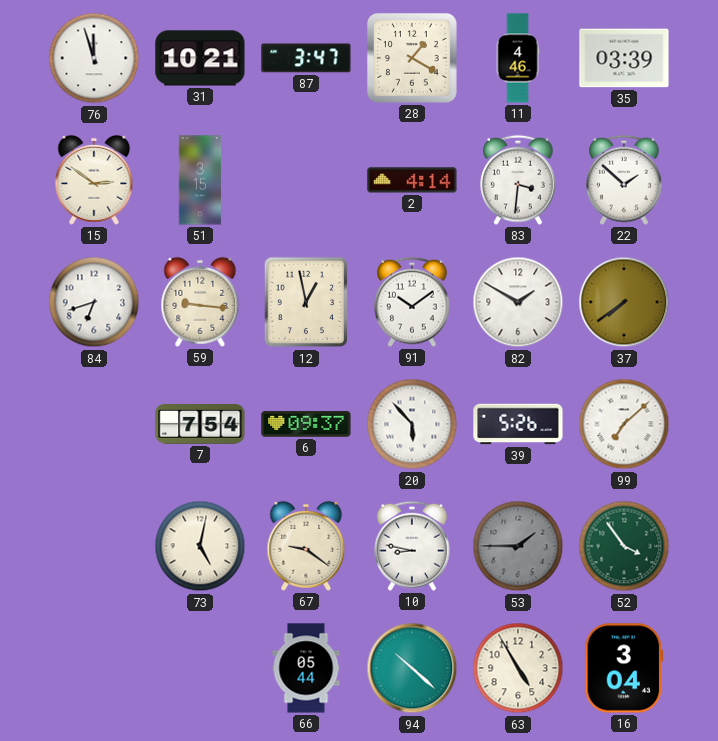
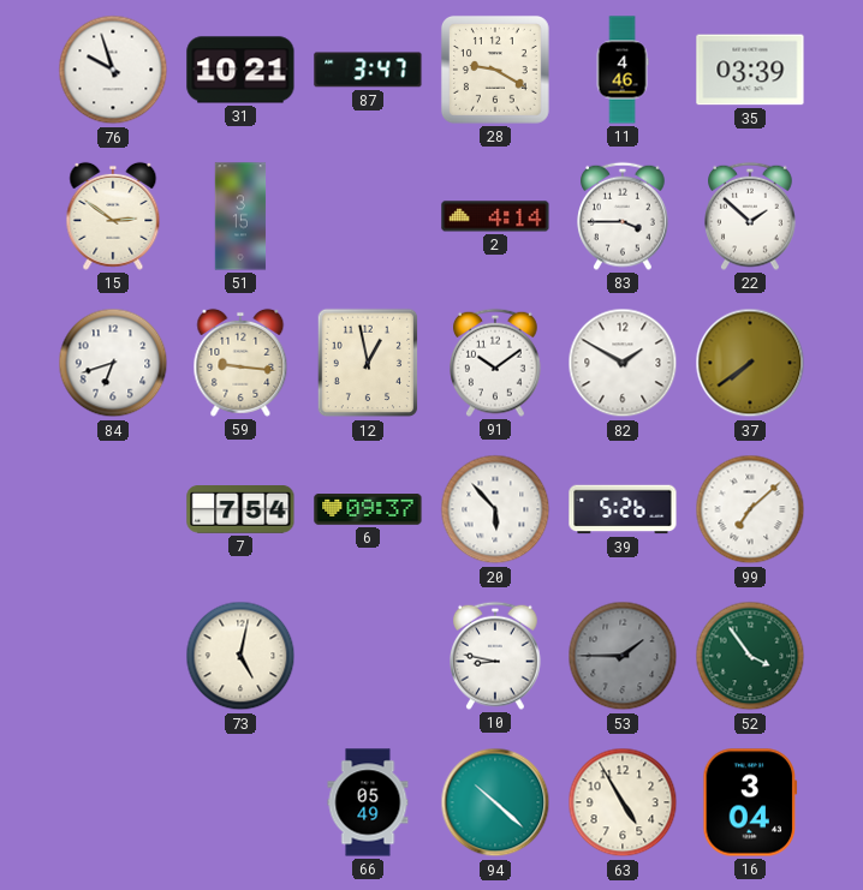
76: 11:57 -> 9:57
28: 1:20 -> 9:20
83: 3:31 -> 3:45
67: 9:21 -> none
66: 05:44 -> 05:49
